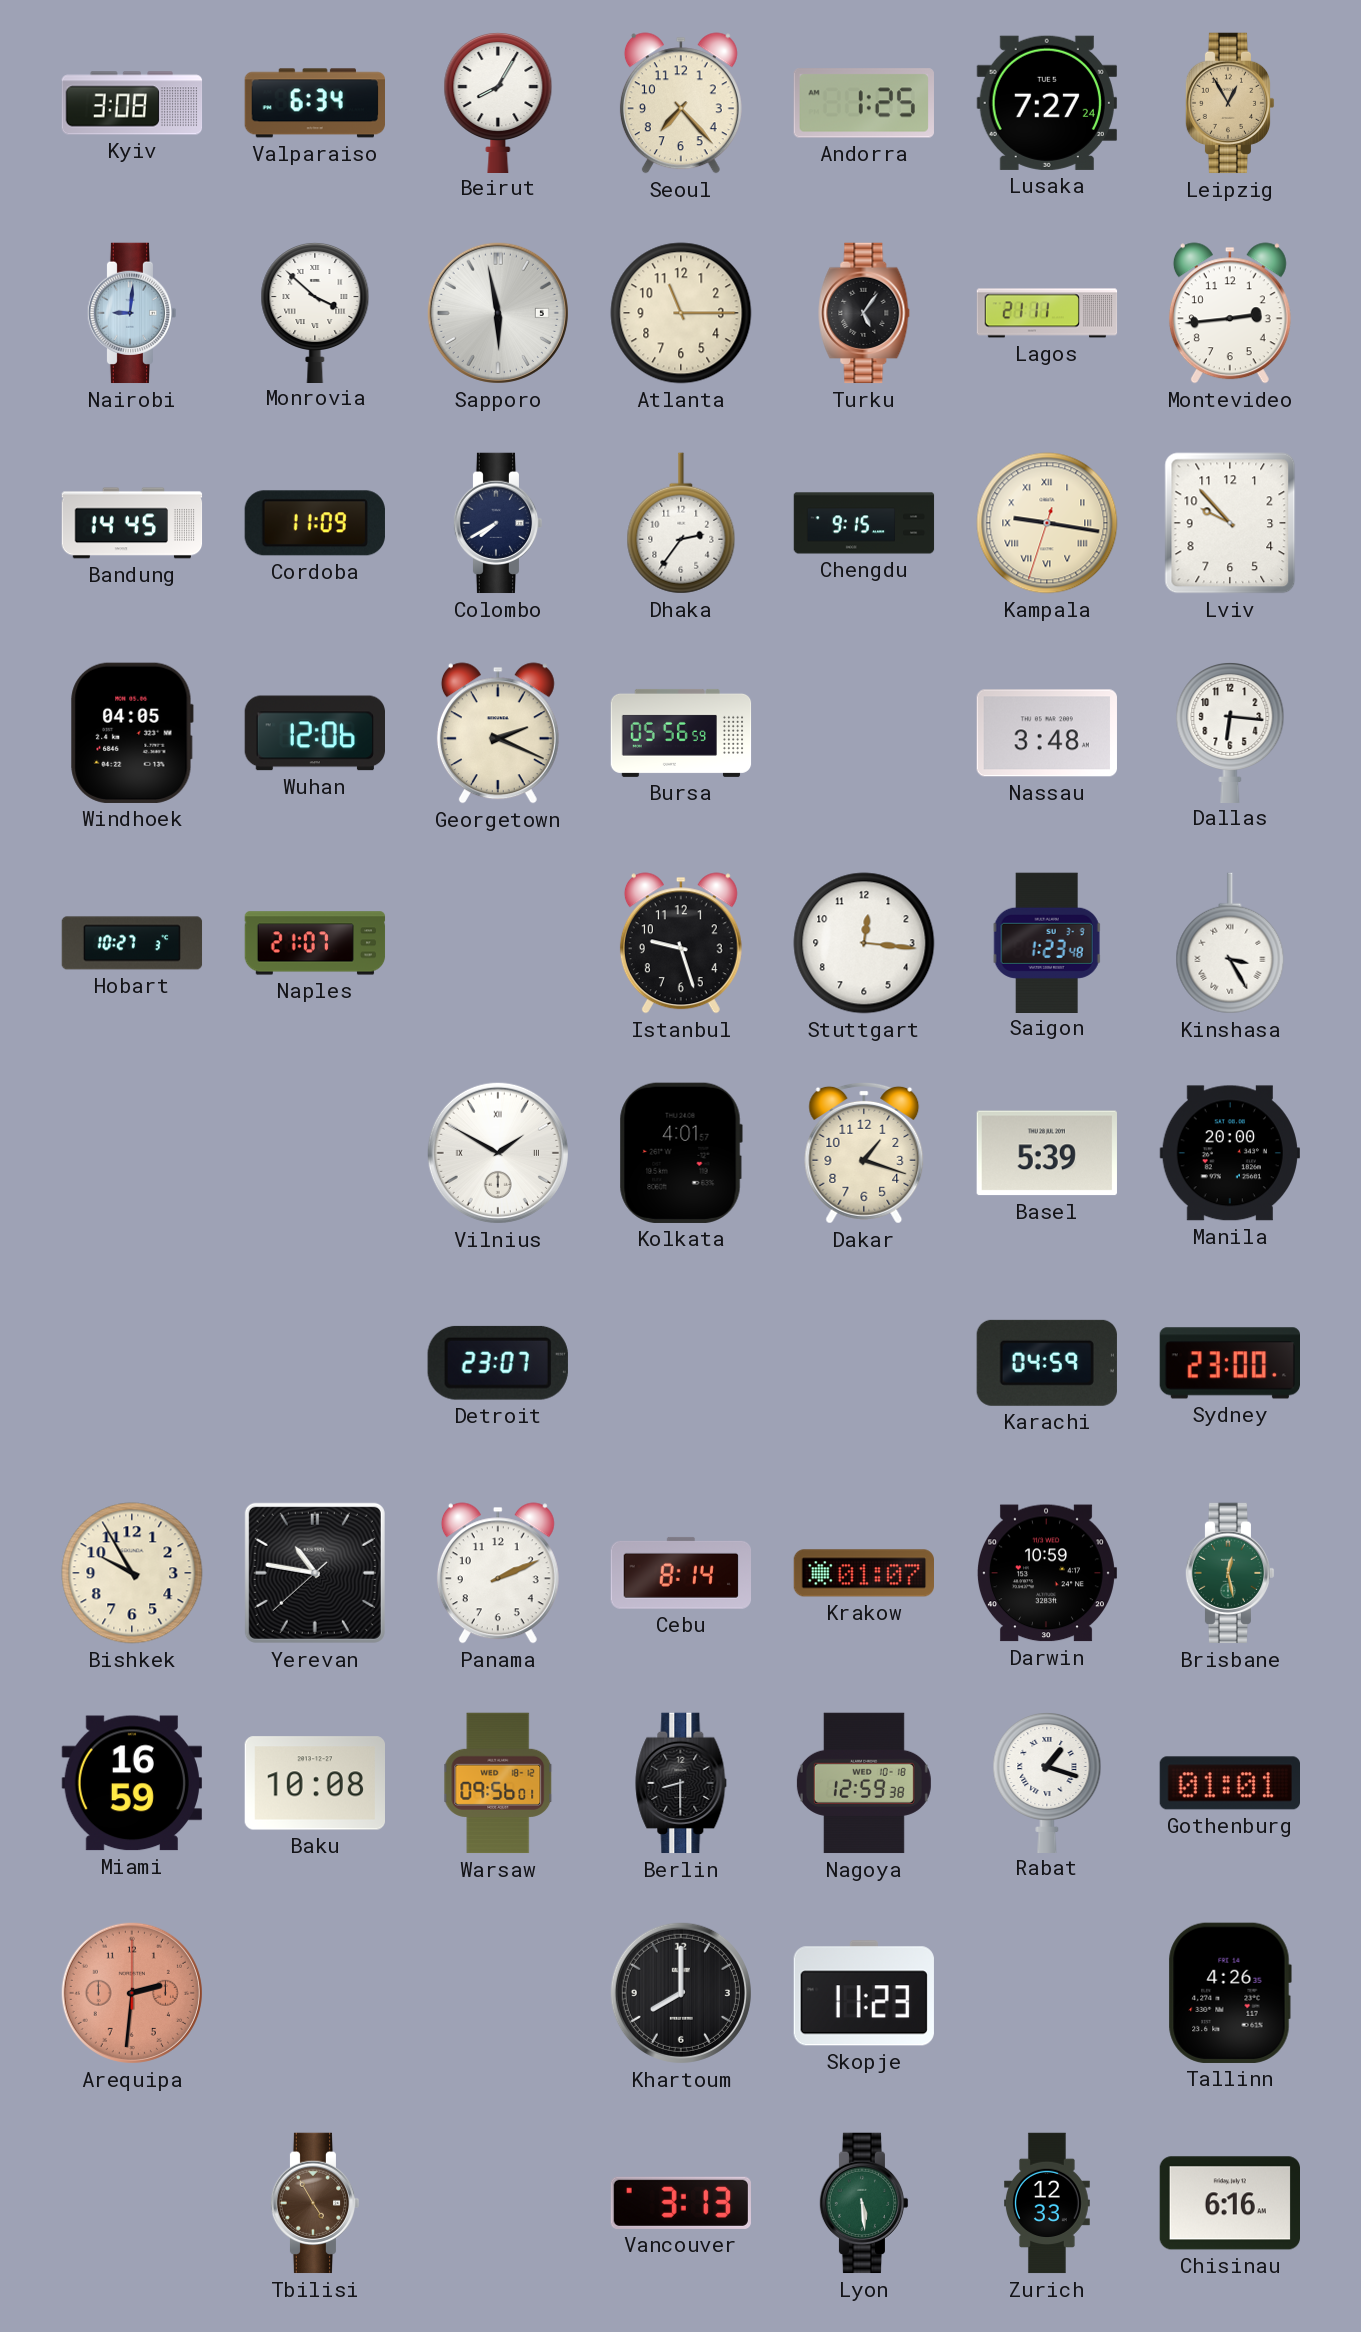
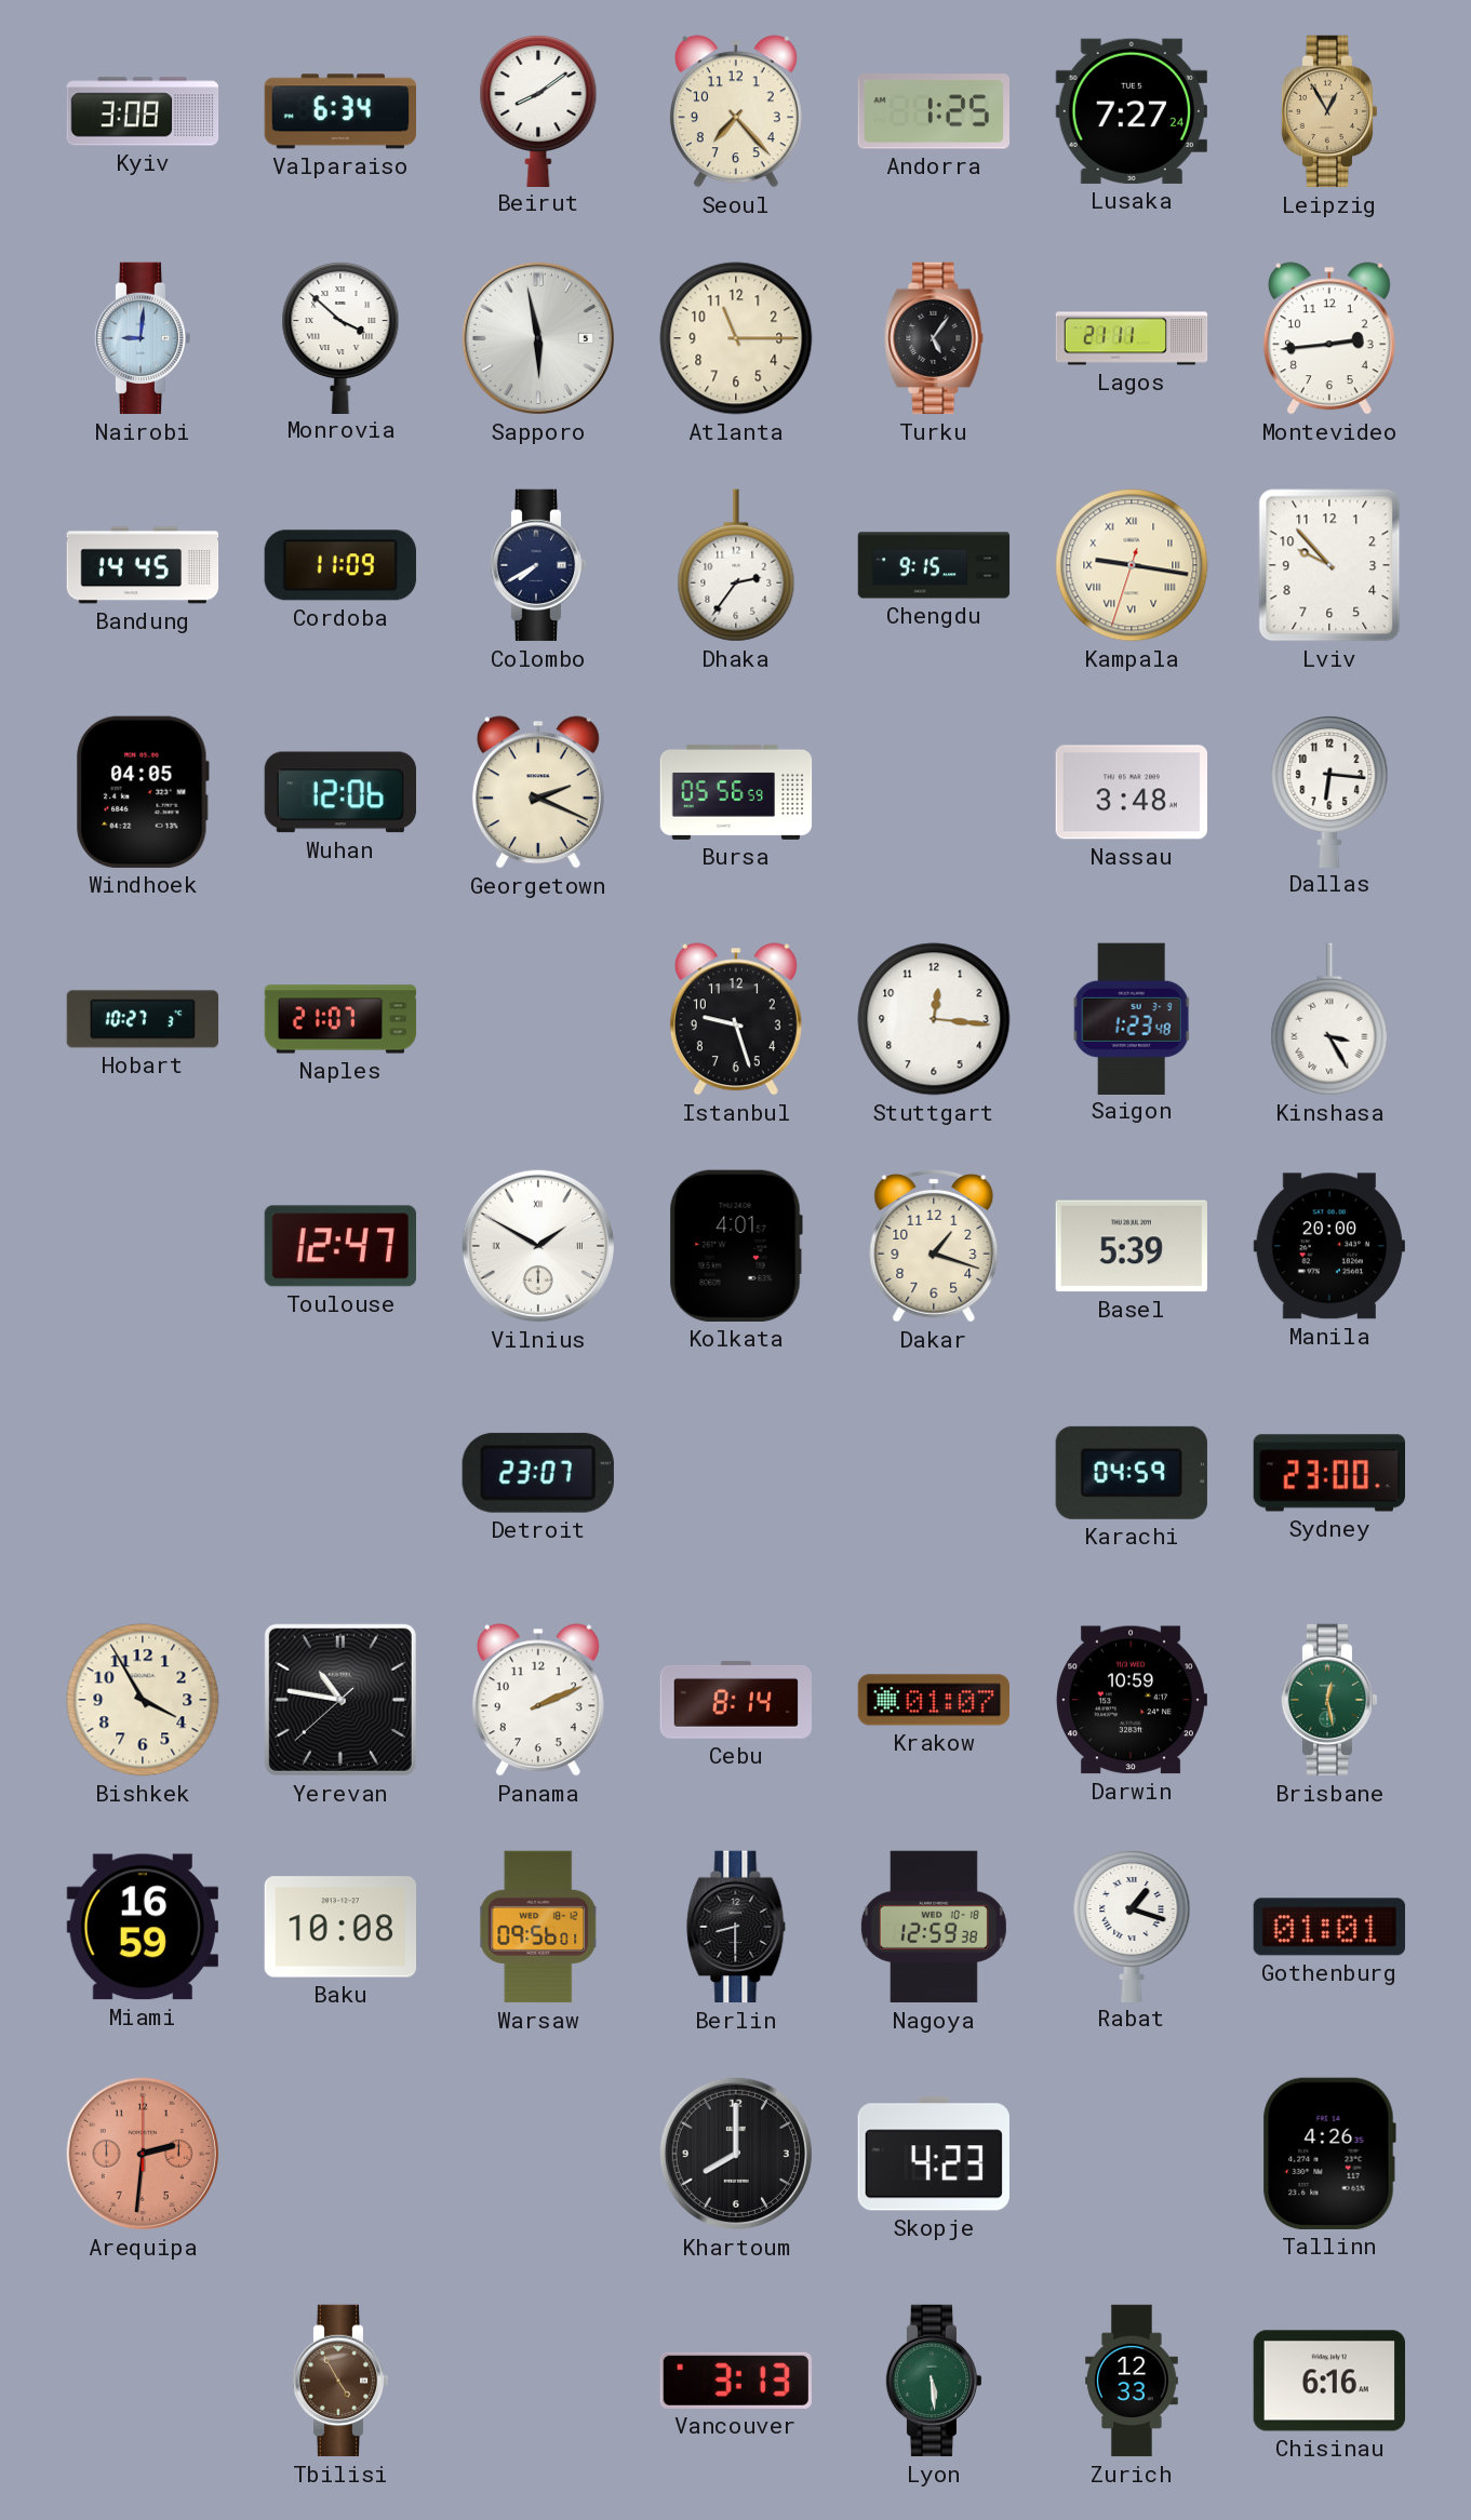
Beirut: 8:05 -> 8:09
Toulouse: none -> 12:47
Bishkek: 9:55 -> 3:55
Skopje: 11:23 -> 4:23
